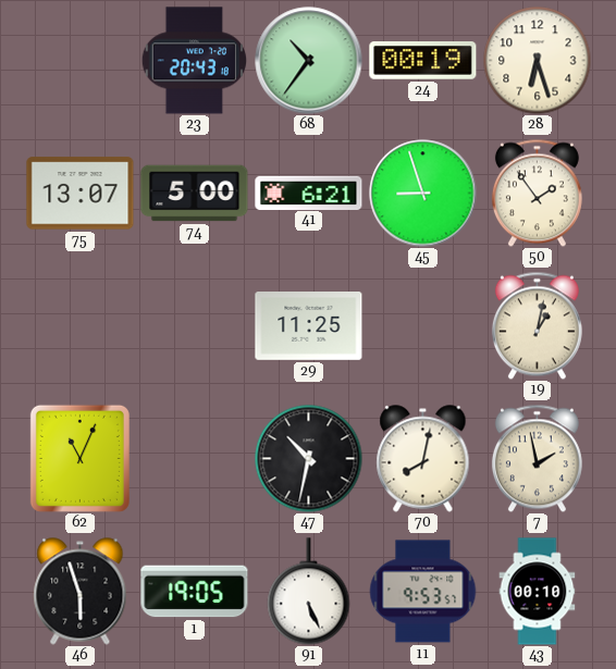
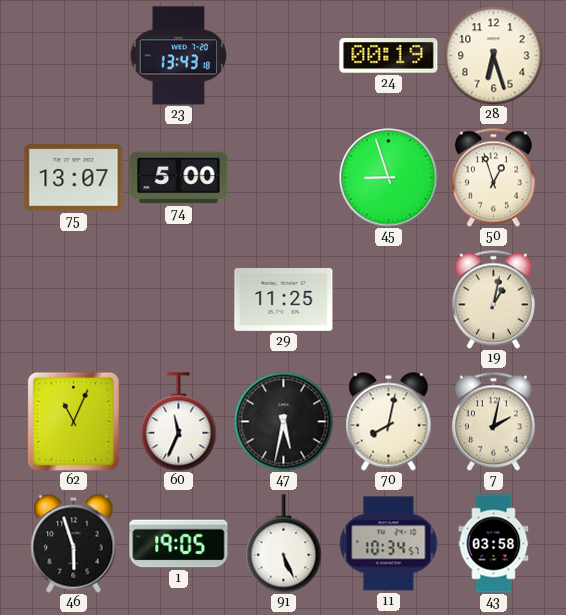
23: 20:43 -> 13:43
68: 10:36 -> none
41: 6:21 -> none
50: 1:54 -> 12:57
60: none -> 11:34
47: 10:32 -> 5:32
7: 1:58 -> 2:02
11: 9:53 -> 10:34
43: 00:10 -> 03:58
